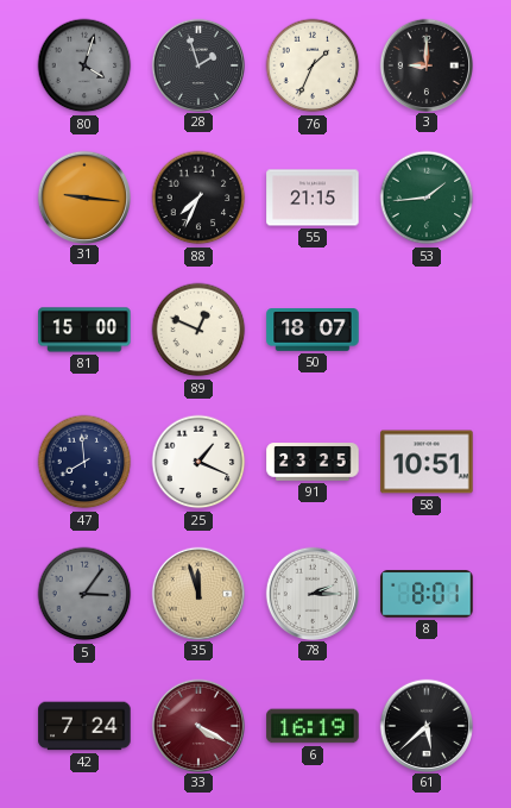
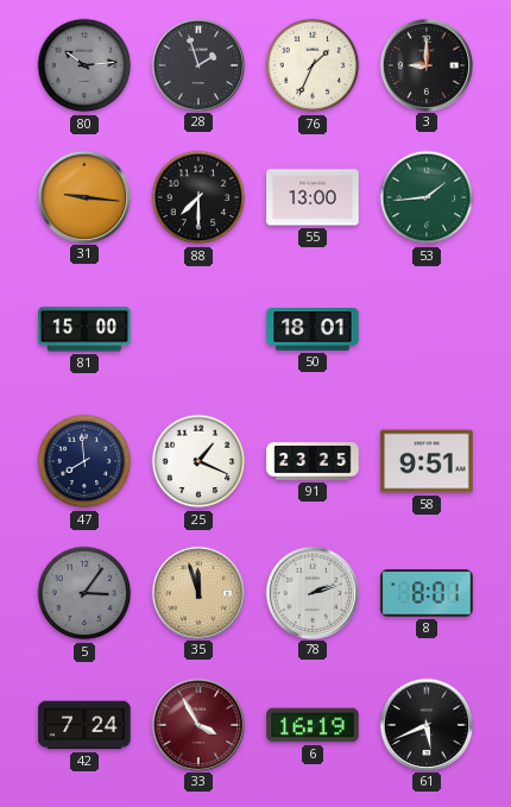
80: 4:03 -> 10:14
88: 7:34 -> 7:30
55: 21:15 -> 13:00
89: 12:49 -> none
50: 18:07 -> 18:01
58: 10:51 -> 9:51
78: 2:15 -> 2:12
33: 4:20 -> 3:55
61: 5:38 -> 5:41
